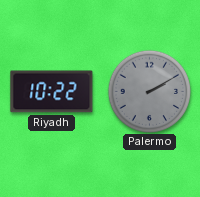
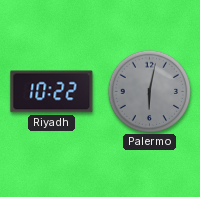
Palermo: 2:10 -> 6:02
